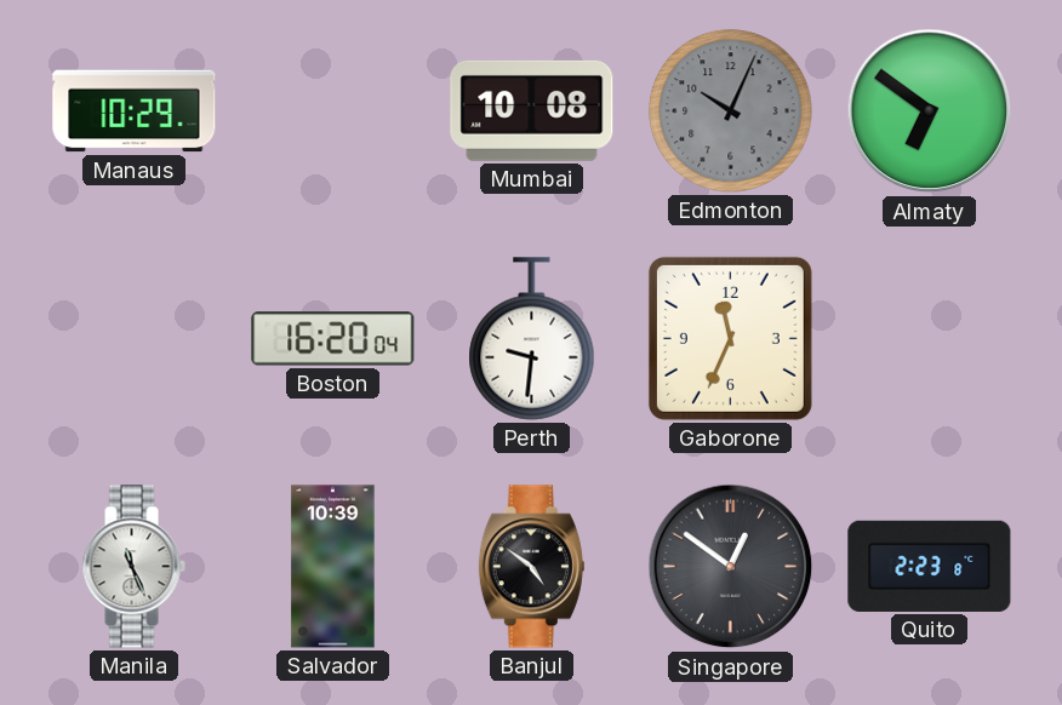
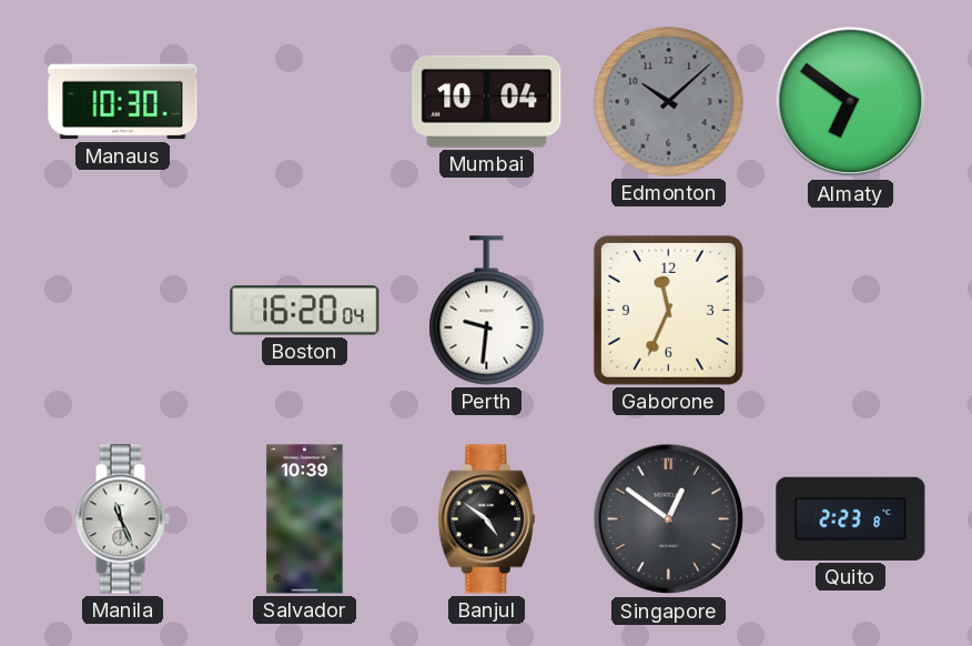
Manaus: 10:29 -> 10:30
Mumbai: 10:08 -> 10:04
Edmonton: 10:04 -> 10:08
